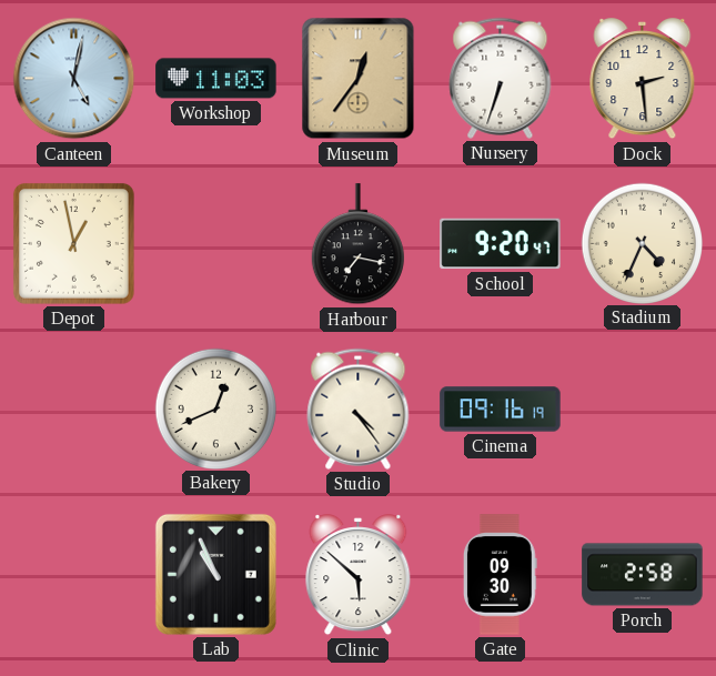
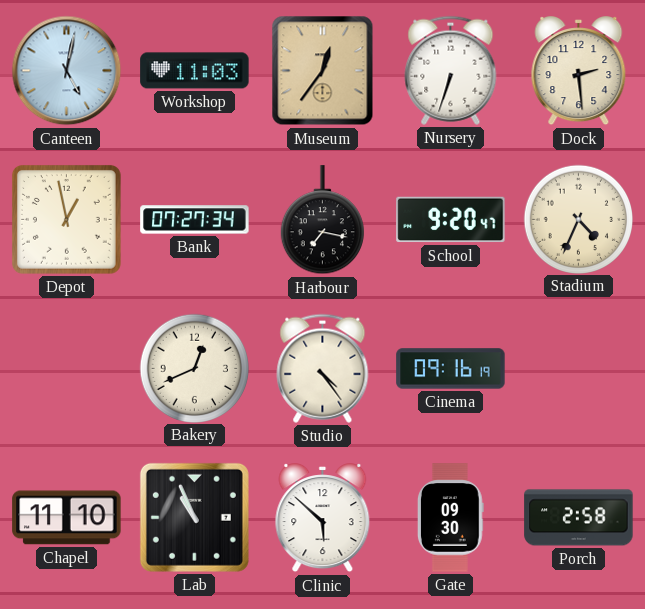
Bank: none -> 07:27
Chapel: none -> 11:10
